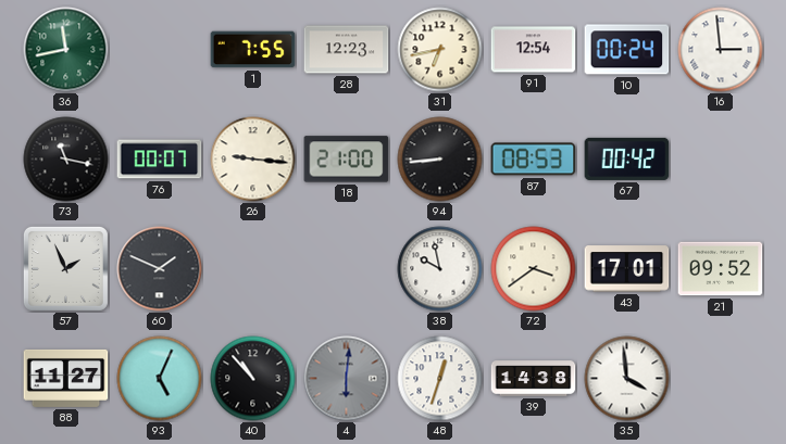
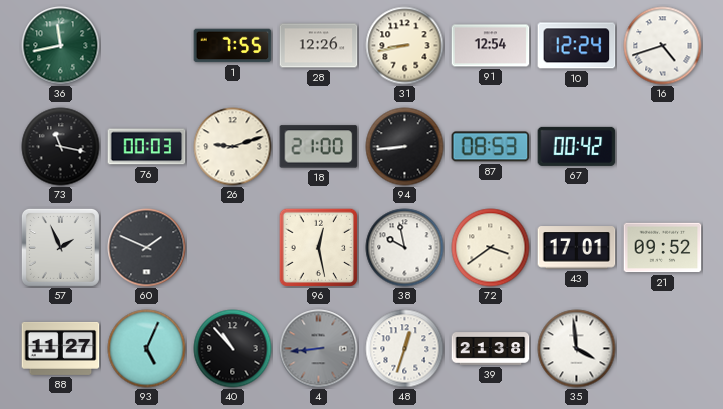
28: 12:23 -> 12:26
31: 6:43 -> 8:43
10: 00:24 -> 12:24
16: 2:59 -> 4:42
76: 00:07 -> 00:03
26: 9:16 -> 9:12
96: none -> 12:28
4: 6:01 -> 8:44
39: 14:38 -> 21:38
